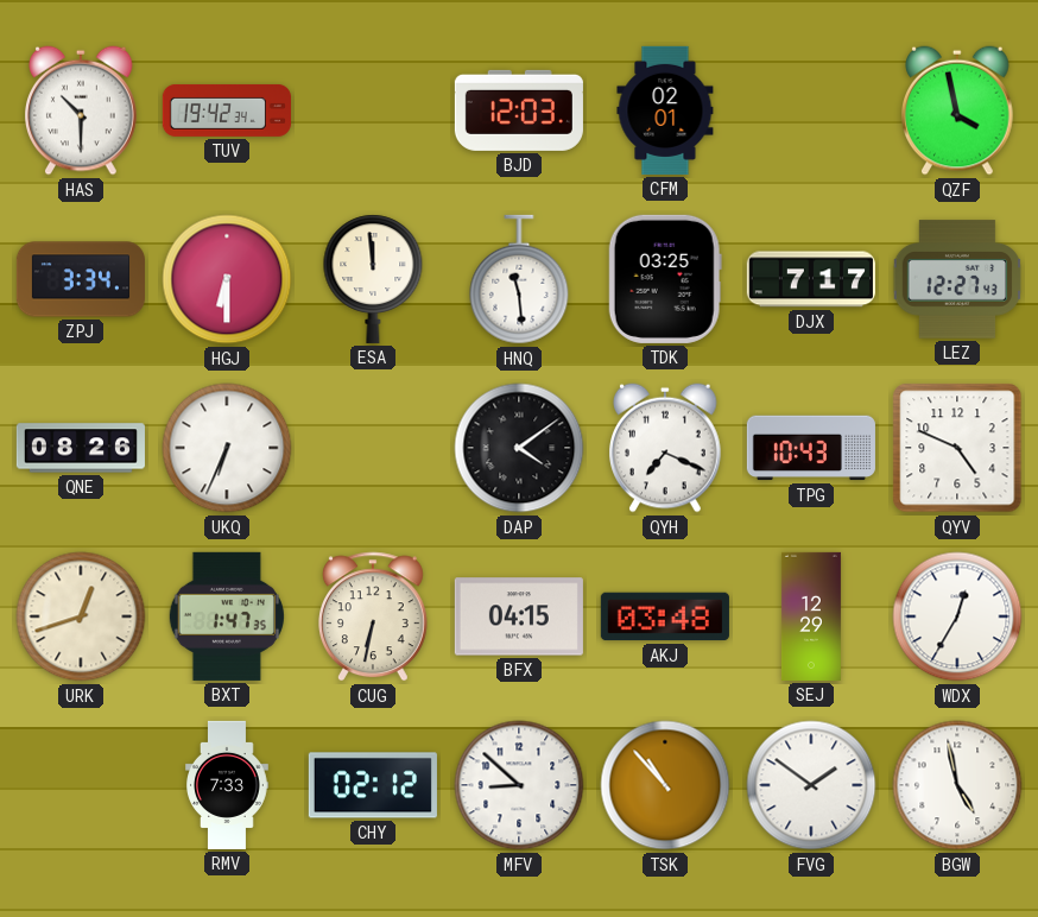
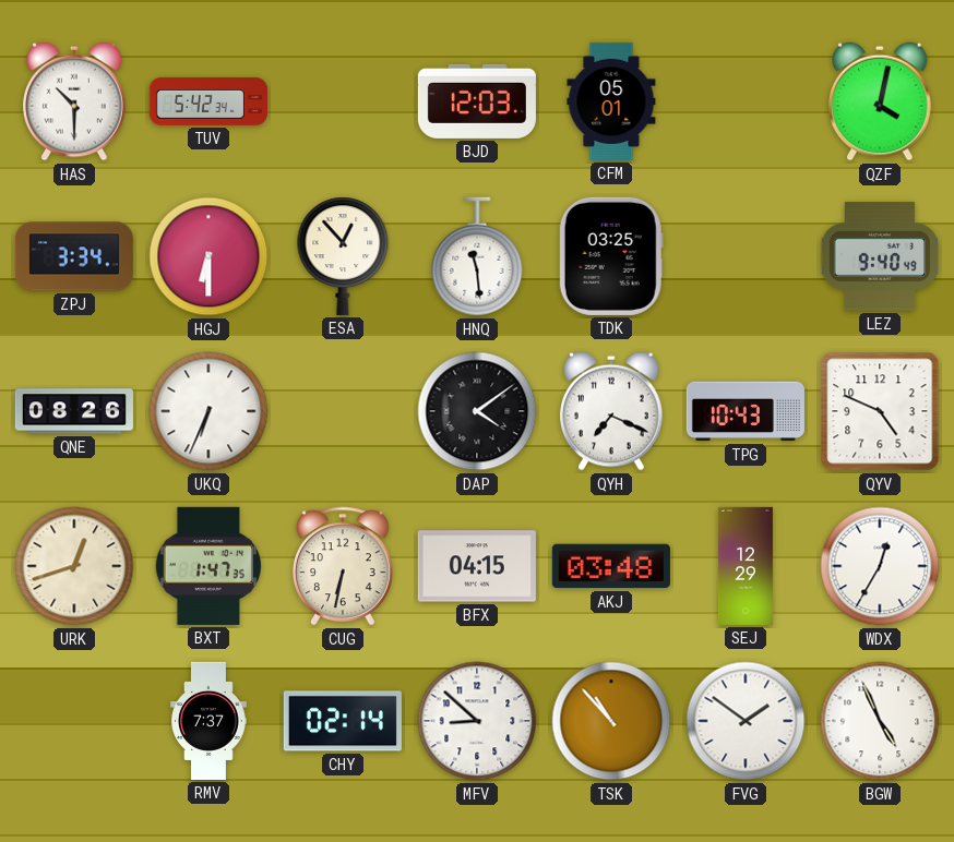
TUV: 19:42 -> 5:42
CFM: 02:01 -> 05:01
QZF: 3:58 -> 4:02
ESA: 11:59 -> 12:53
DJX: 7:17 -> none
LEZ: 12:27 -> 9:40
RMV: 7:33 -> 7:37
CHY: 02:12 -> 02:14
BGW: 4:58 -> 4:56
